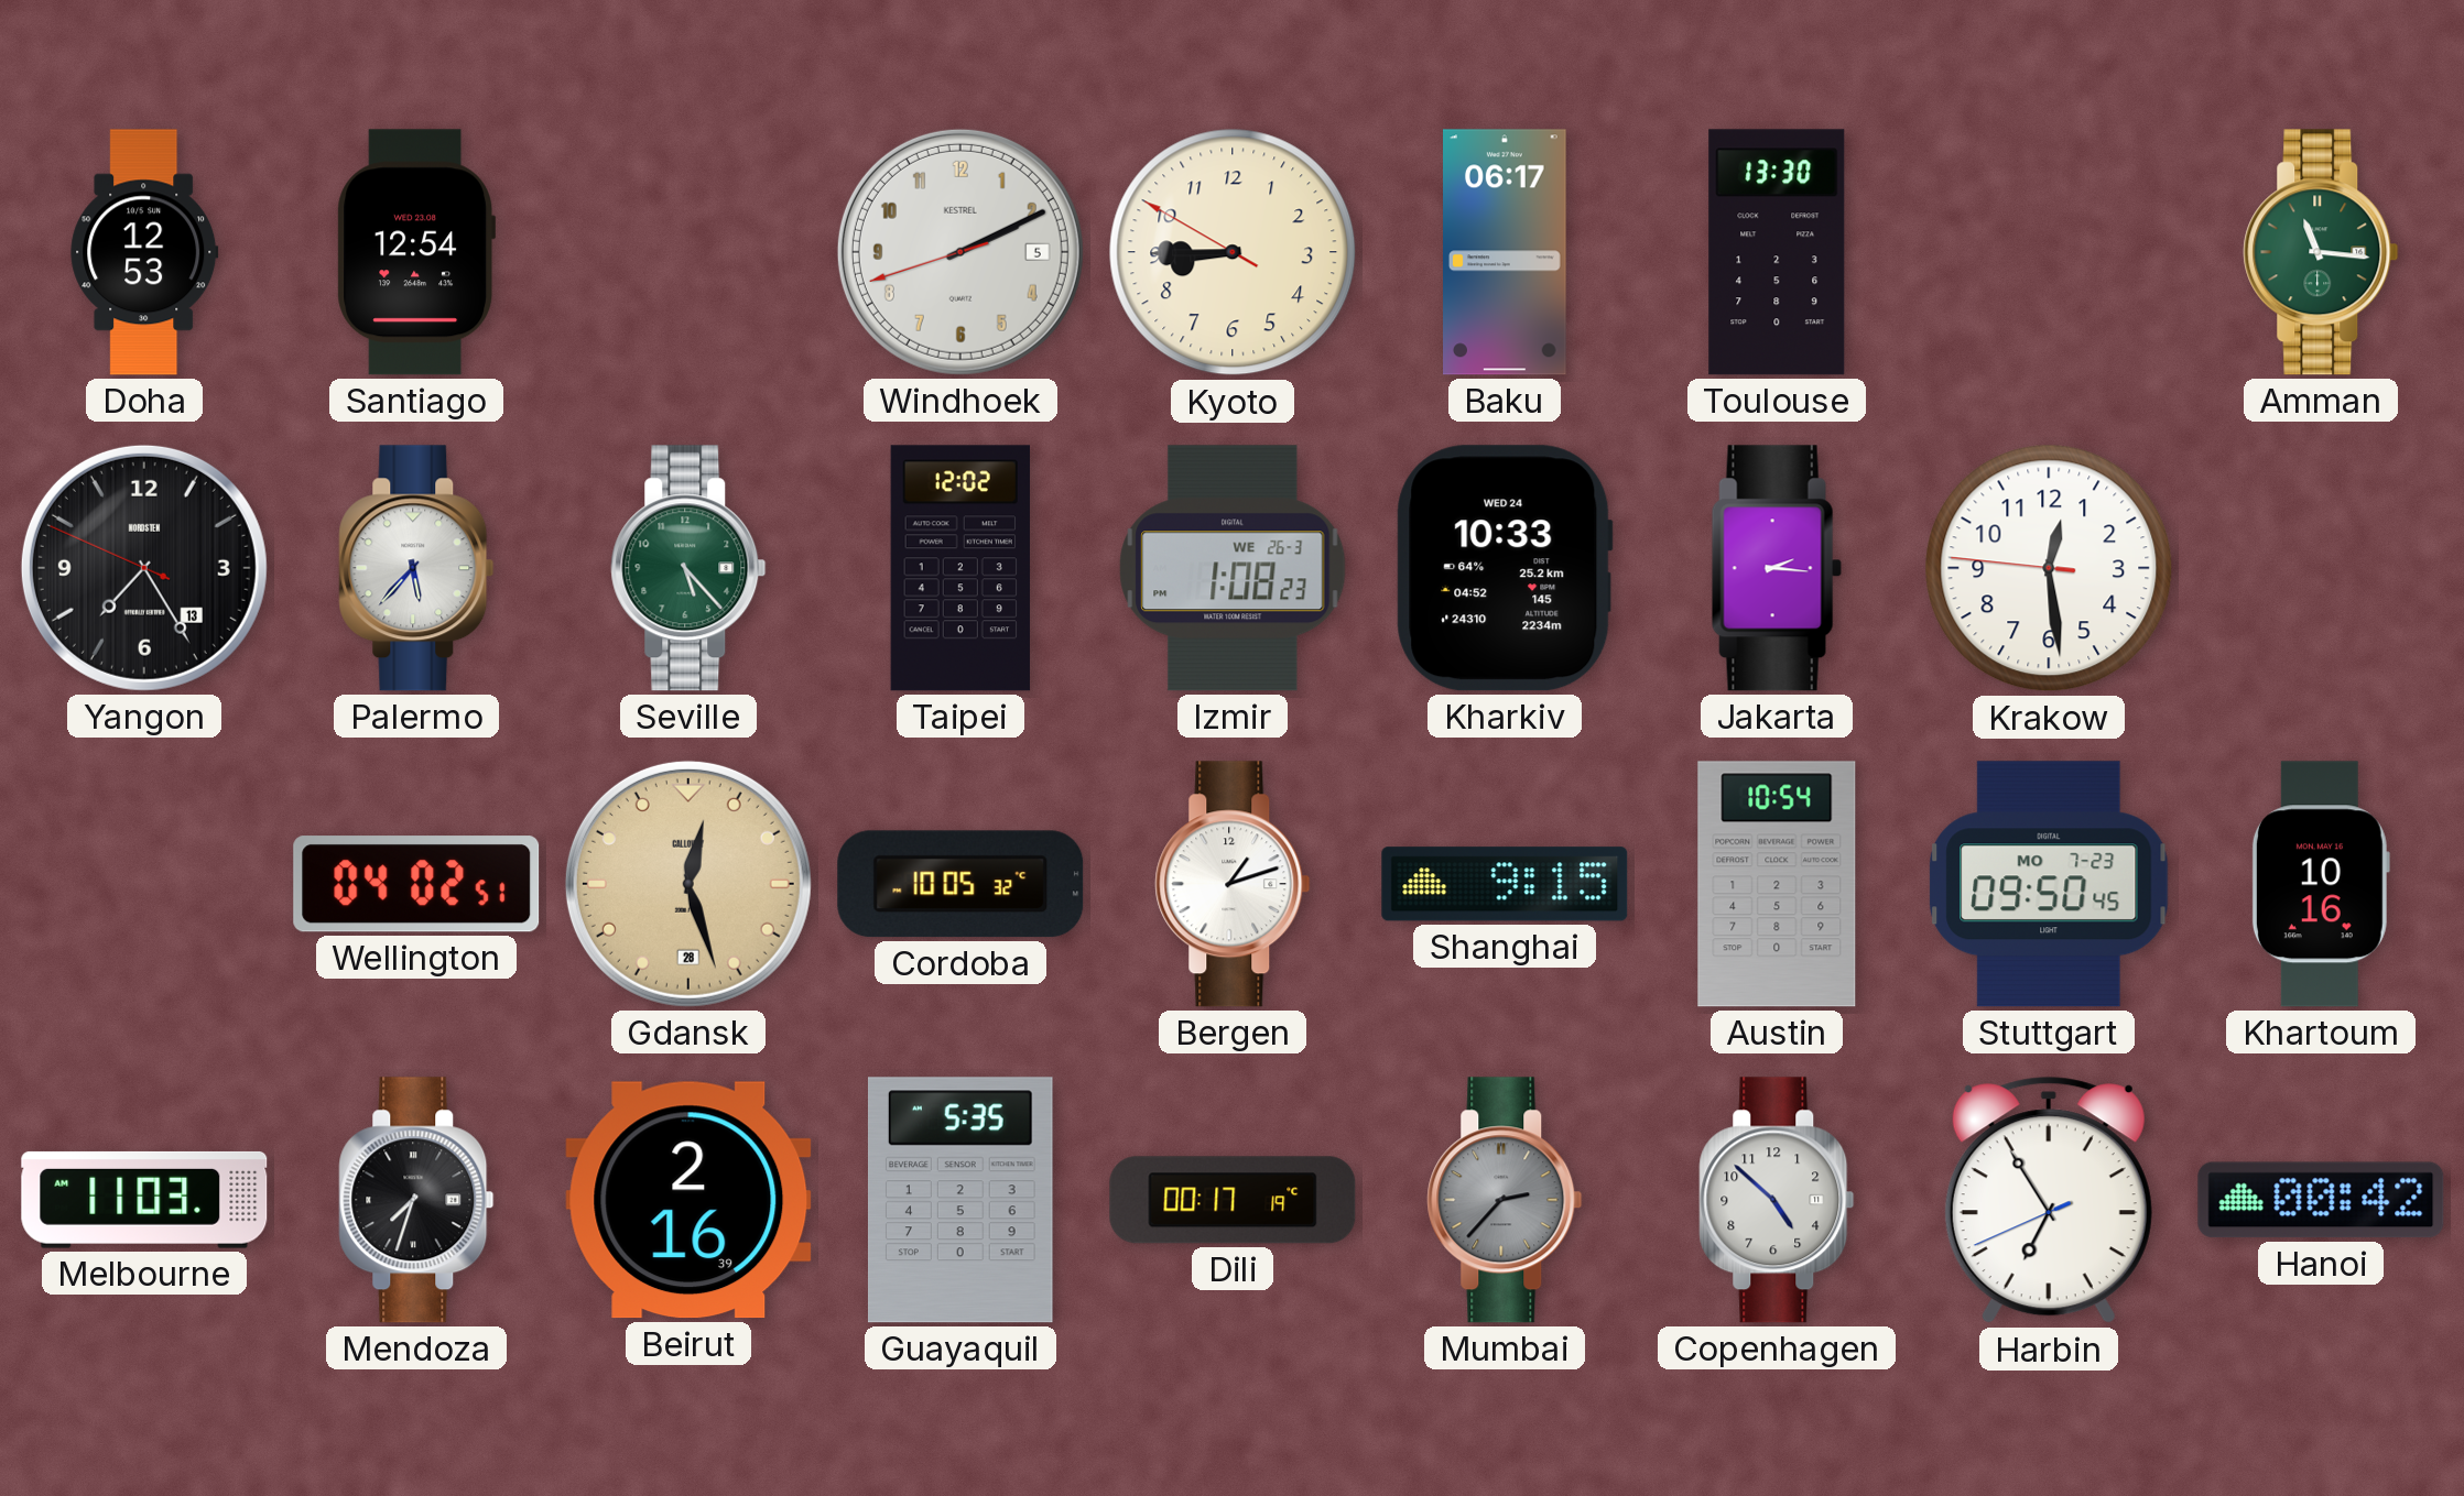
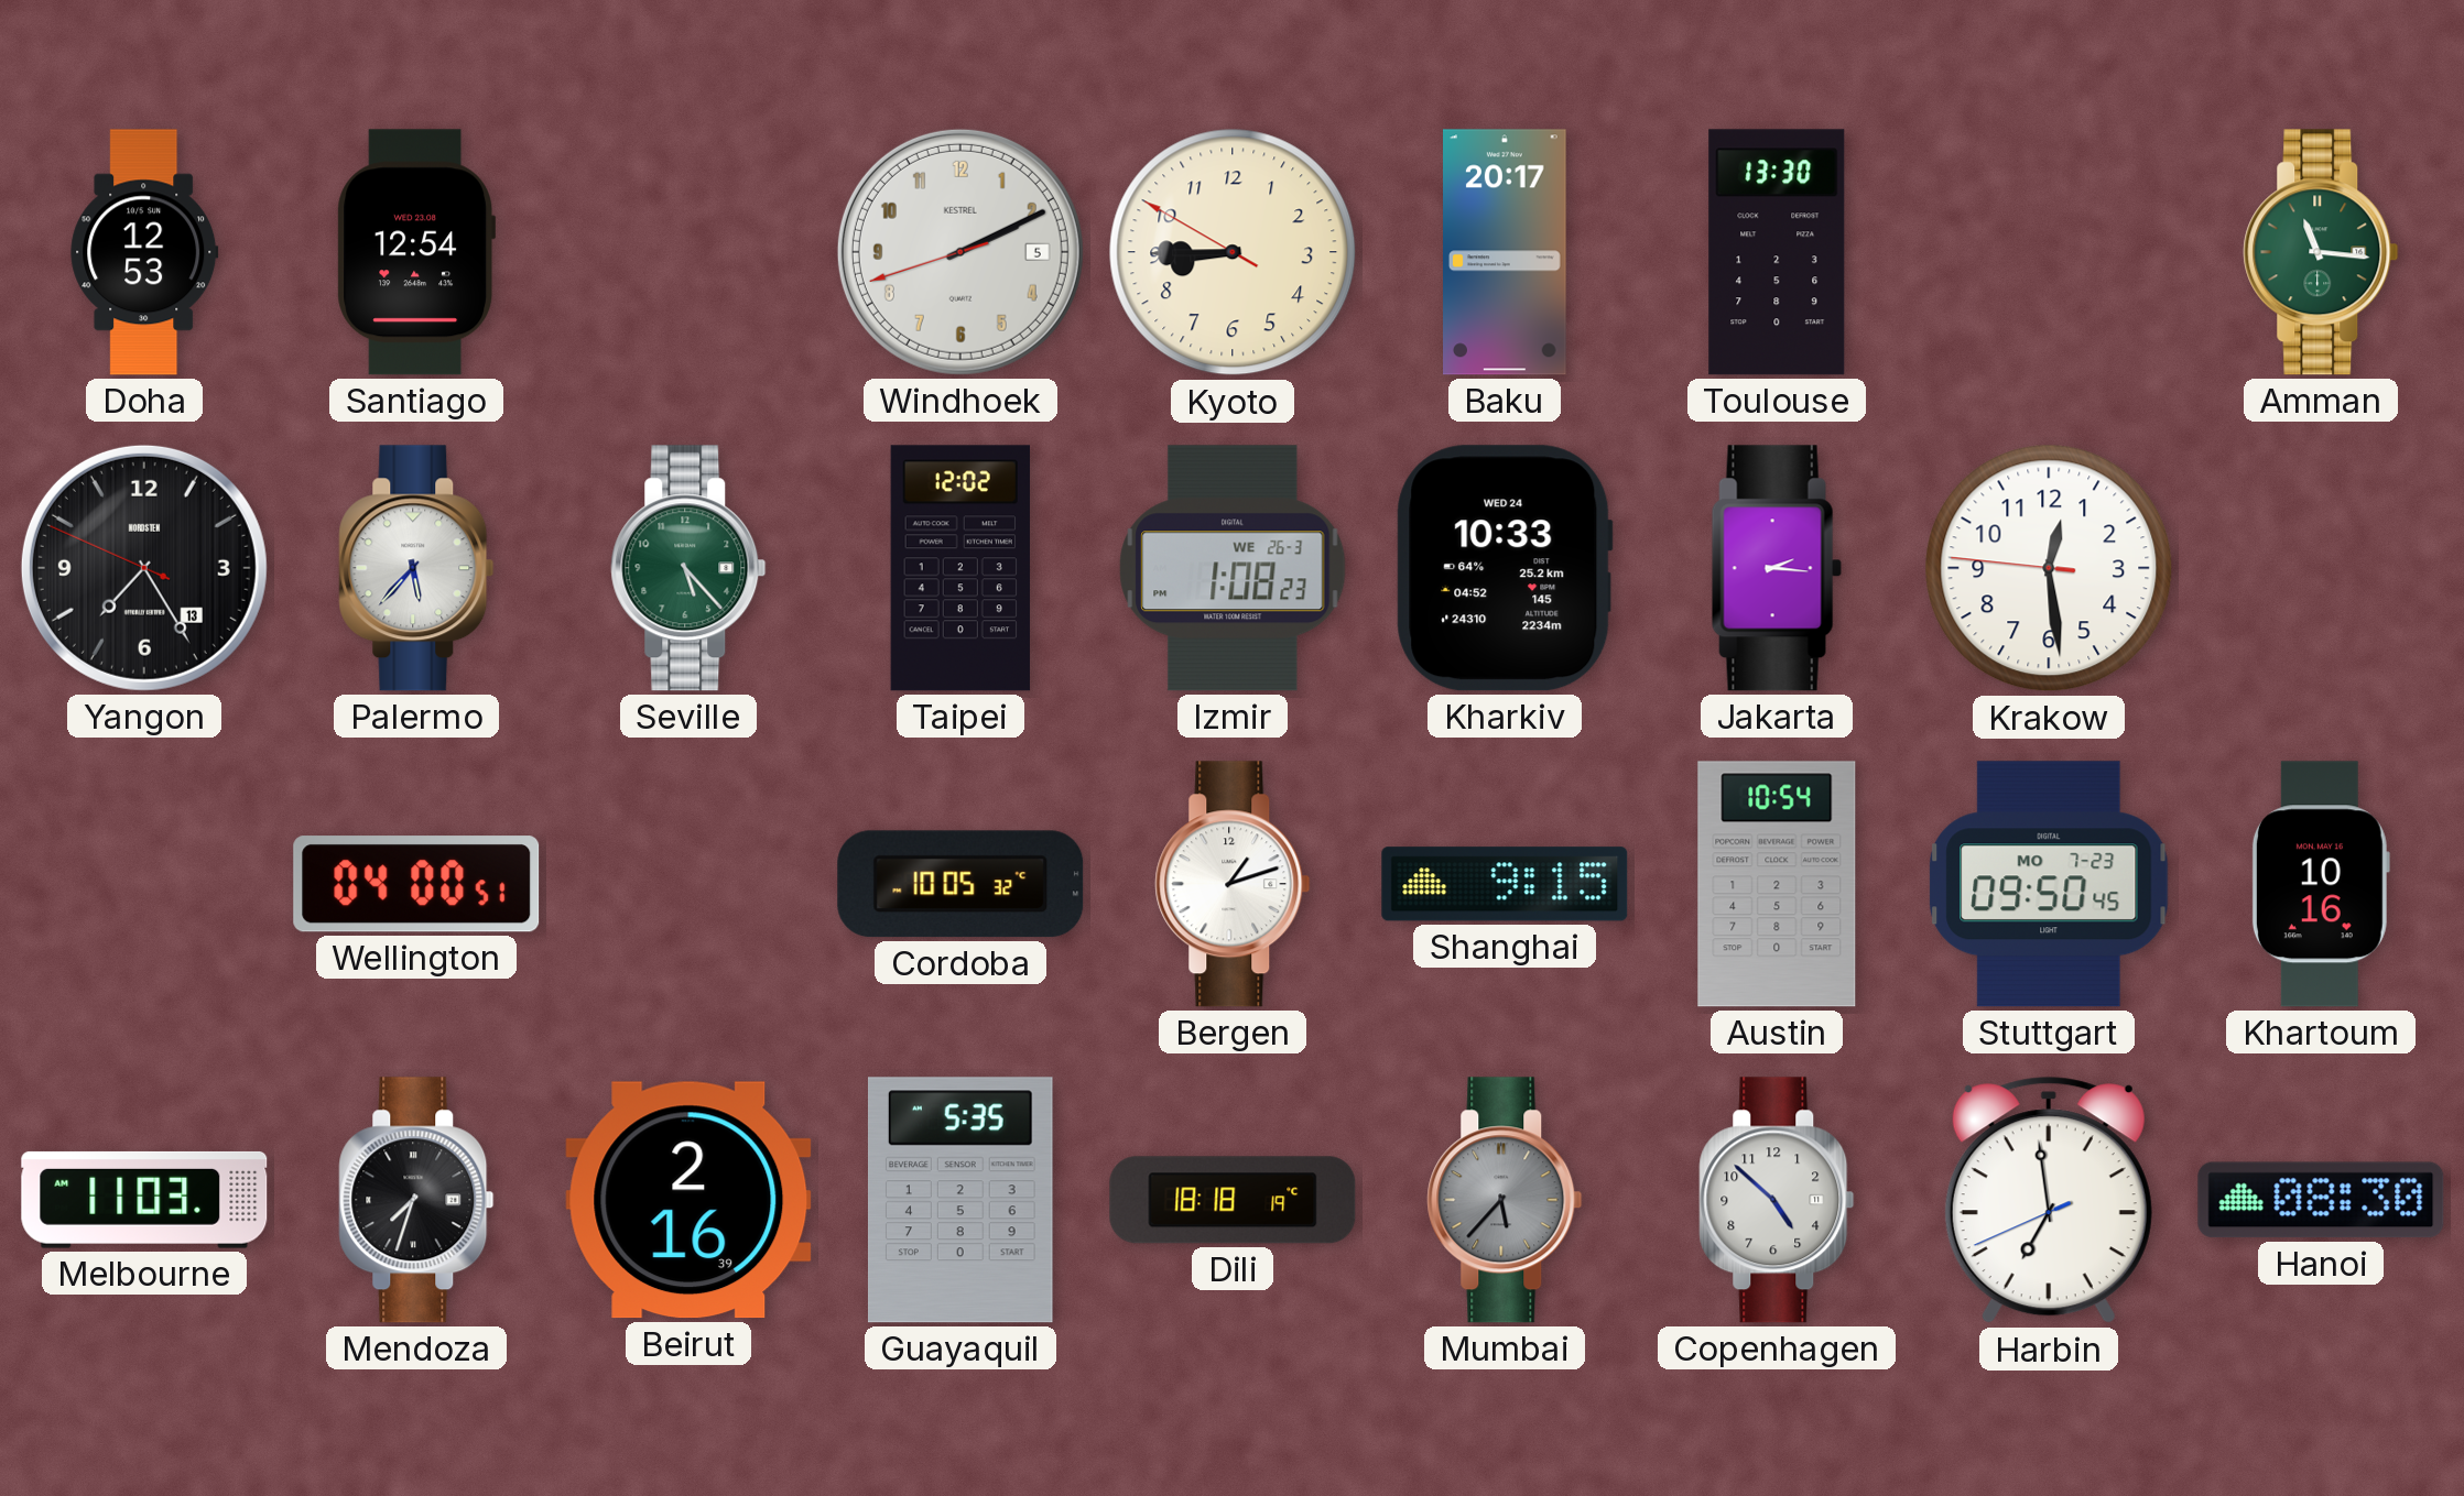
Baku: 06:17 -> 20:17
Wellington: 04:02 -> 04:00
Gdansk: 12:27 -> none
Dili: 00:17 -> 18:18
Mumbai: 2:37 -> 5:37
Harbin: 6:54 -> 6:58
Hanoi: 00:42 -> 08:30
